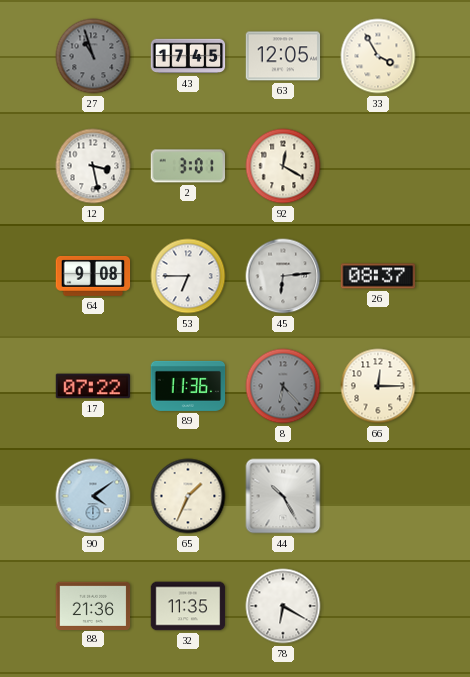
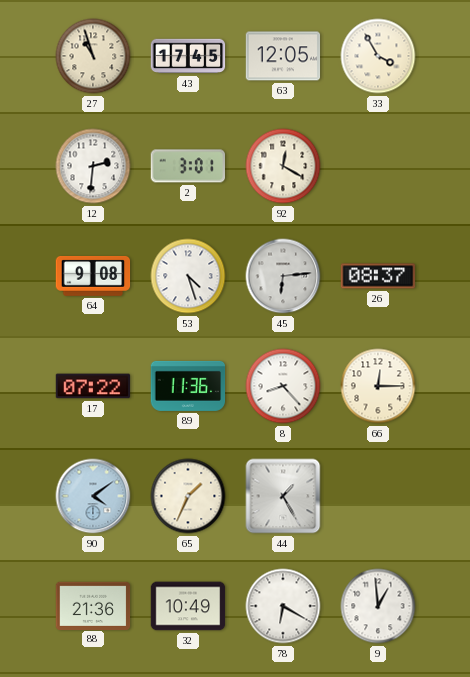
27 dial: grey -> cream
12: 3:28 -> 2:31
53: 6:45 -> 4:27
8: 6:23 -> 8:23
8 dial: grey -> white
44: 10:25 -> 1:25
32: 11:35 -> 10:49
9: none -> 12:59
